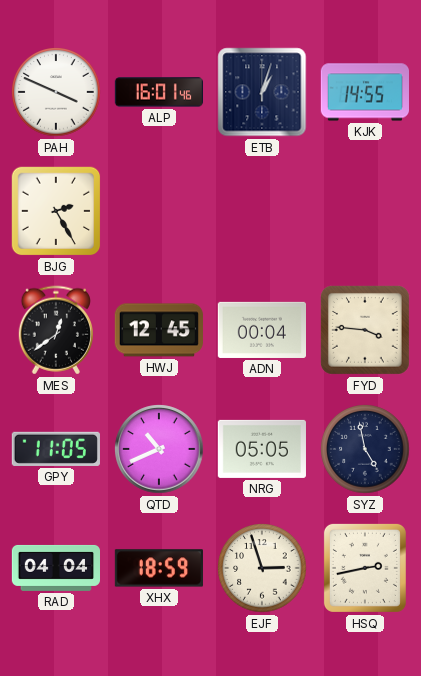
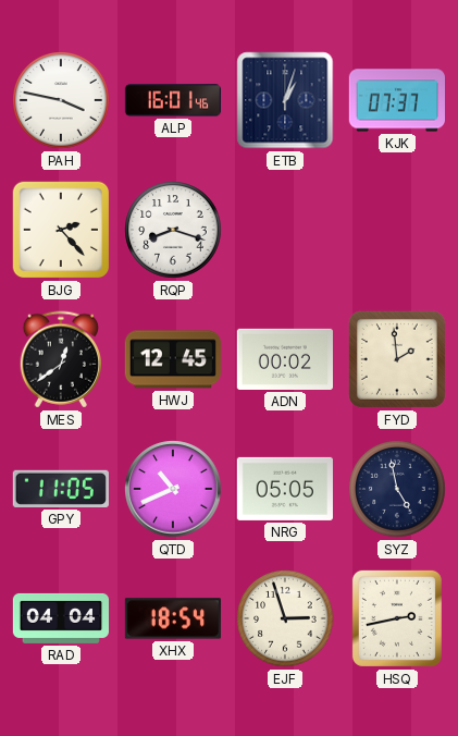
PAH: 3:49 -> 3:47
KJK: 14:55 -> 07:37
BJG: 2:25 -> 2:23
RQP: none -> 8:18
ADN: 00:04 -> 00:02
FYD: 3:46 -> 1:59
XHX: 18:59 -> 18:54
